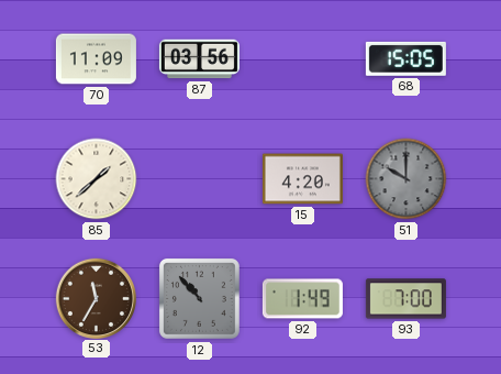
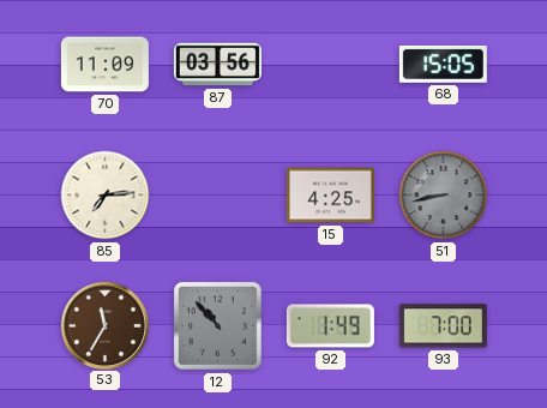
85: 1:38 -> 7:14
15: 4:20 -> 4:25
51: 10:00 -> 8:43
